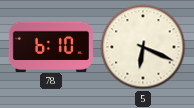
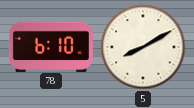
5: 6:19 -> 8:10
